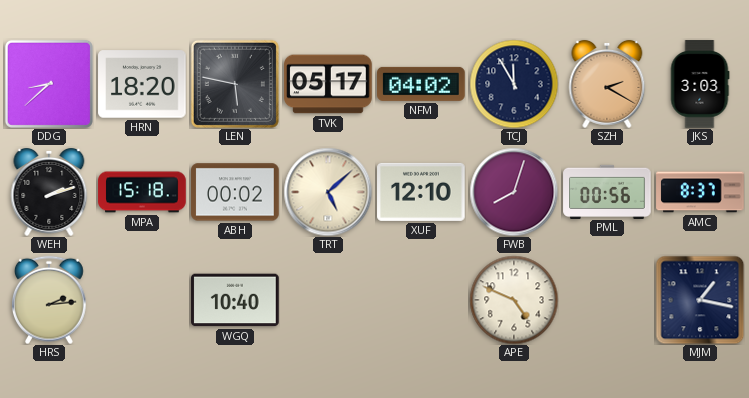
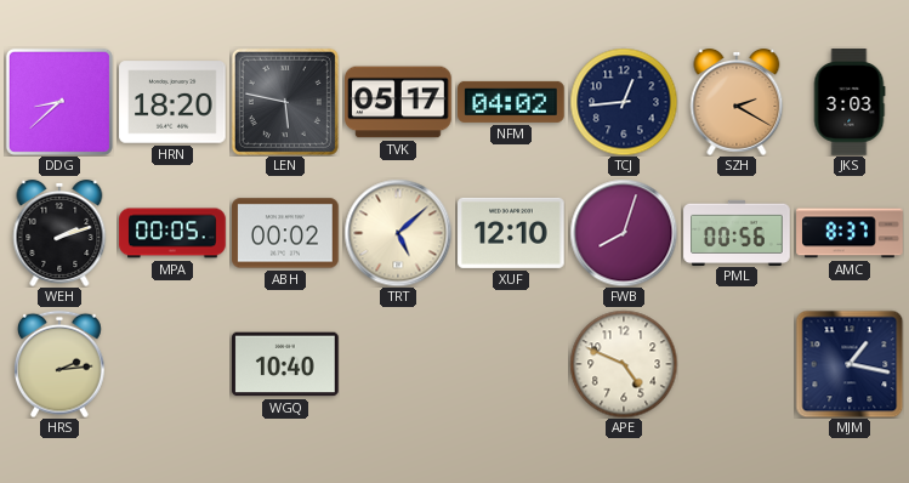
TCJ: 11:55 -> 12:44
MPA: 15:18 -> 00:05
